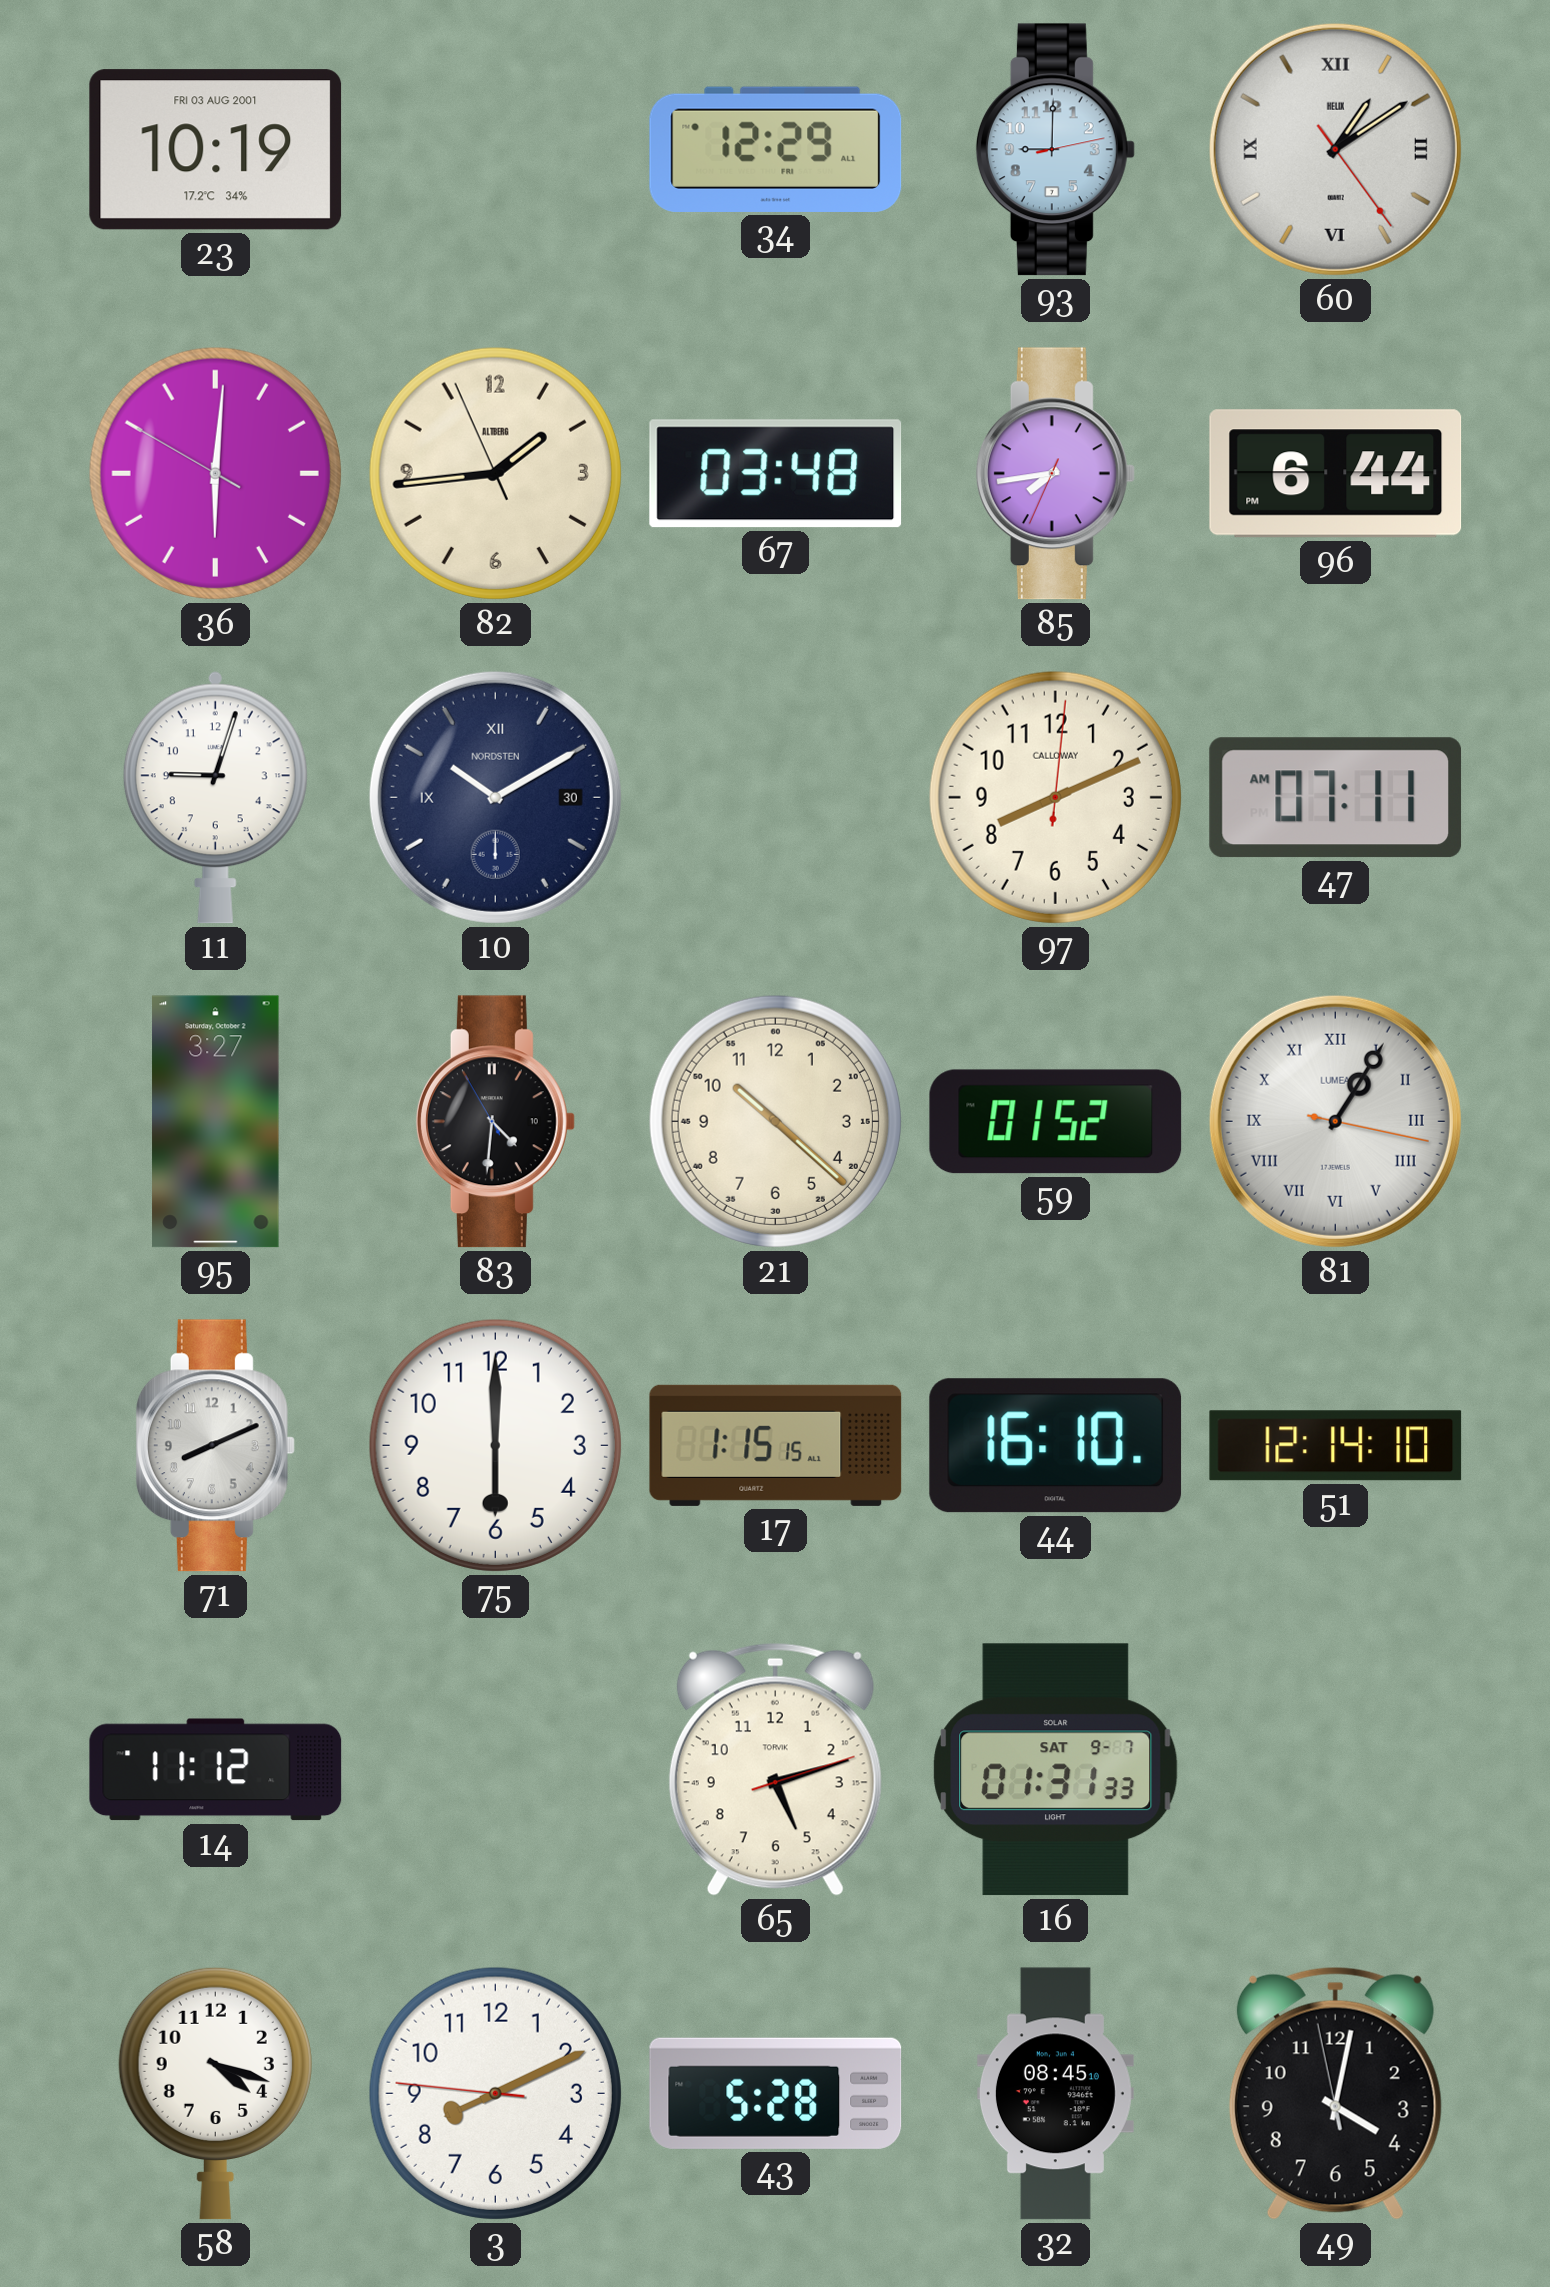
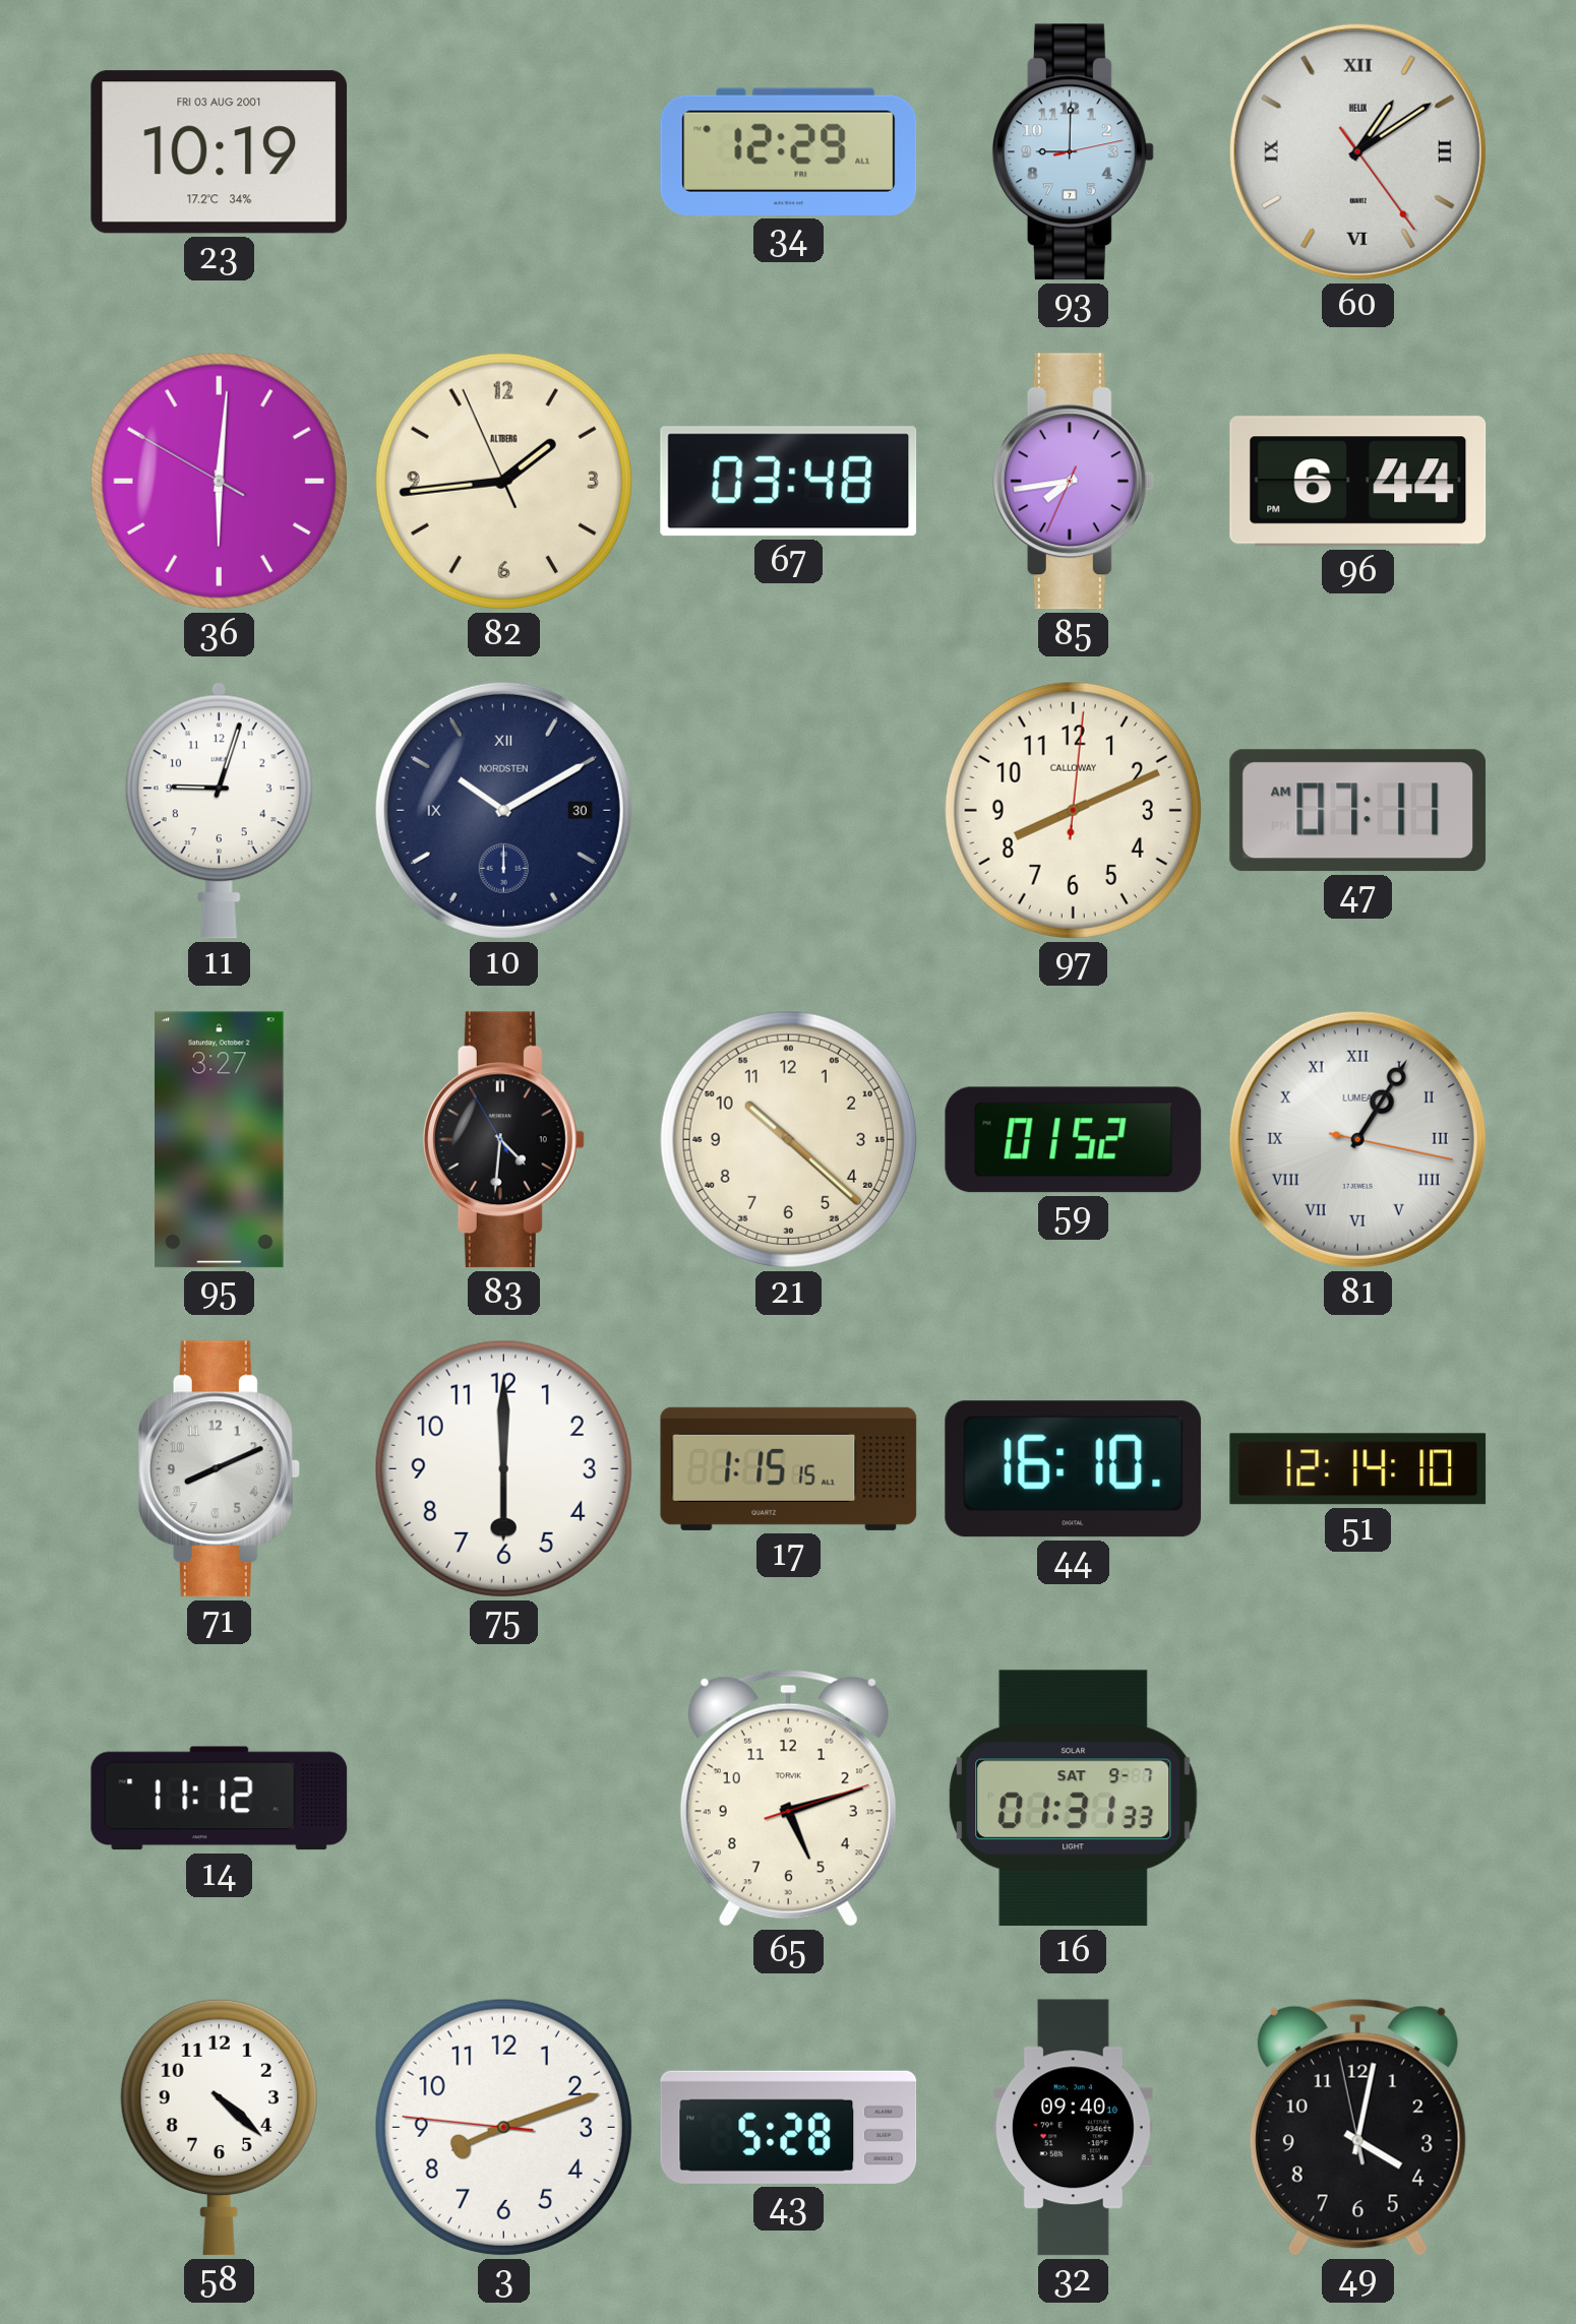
58: 4:18 -> 4:22
3: 8:10 -> 8:11
32: 08:45 -> 09:40
